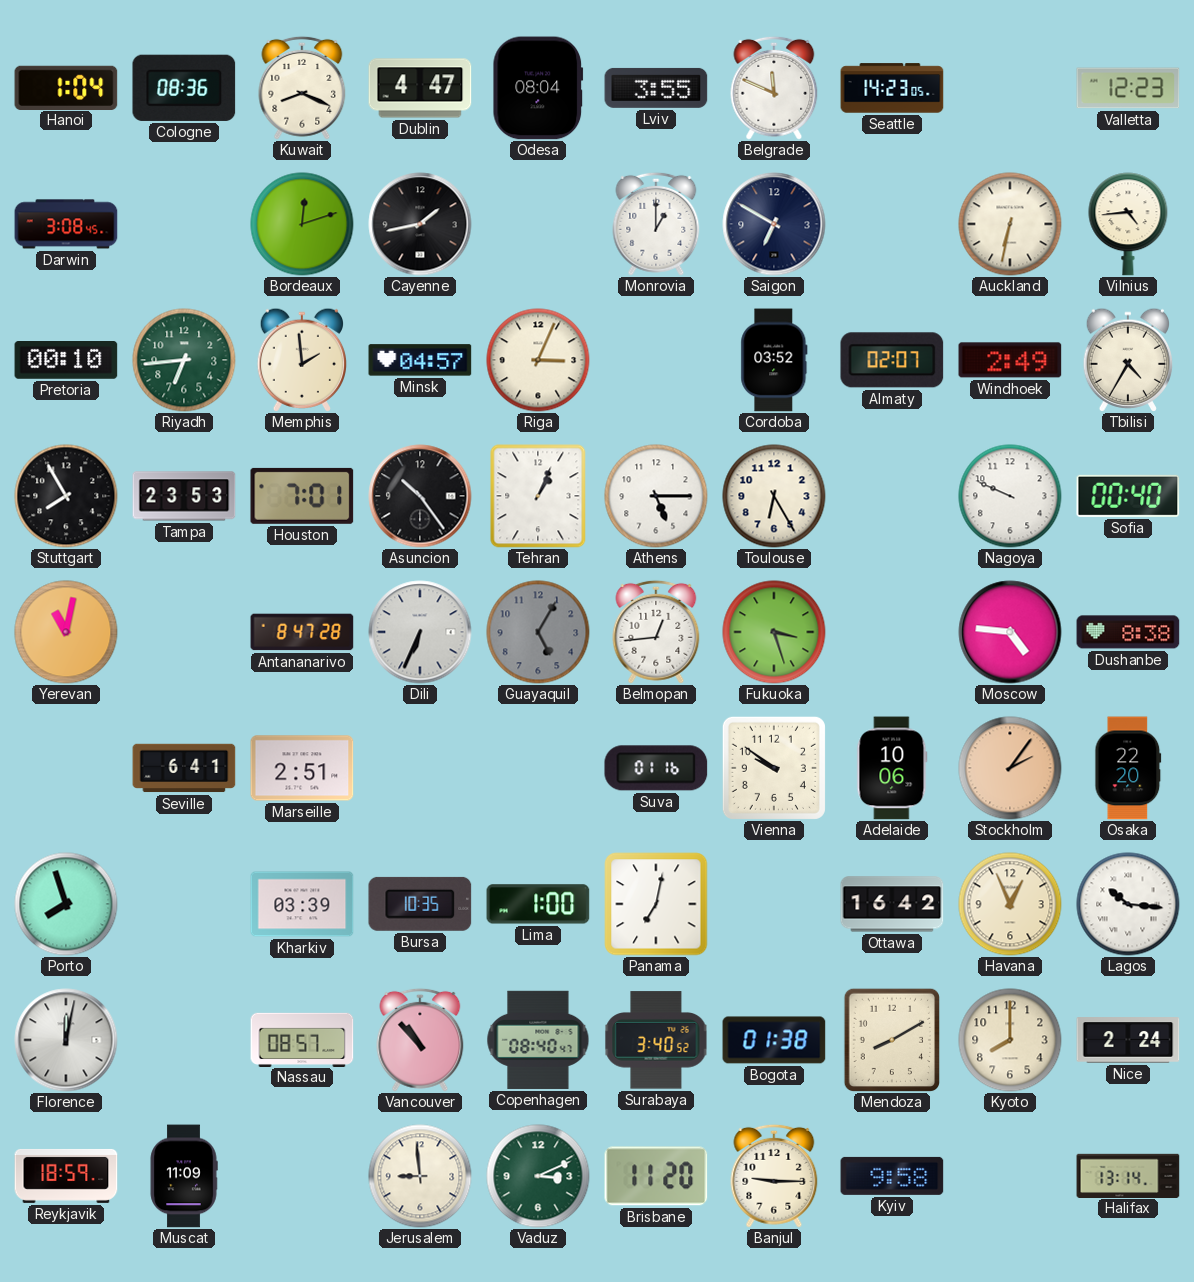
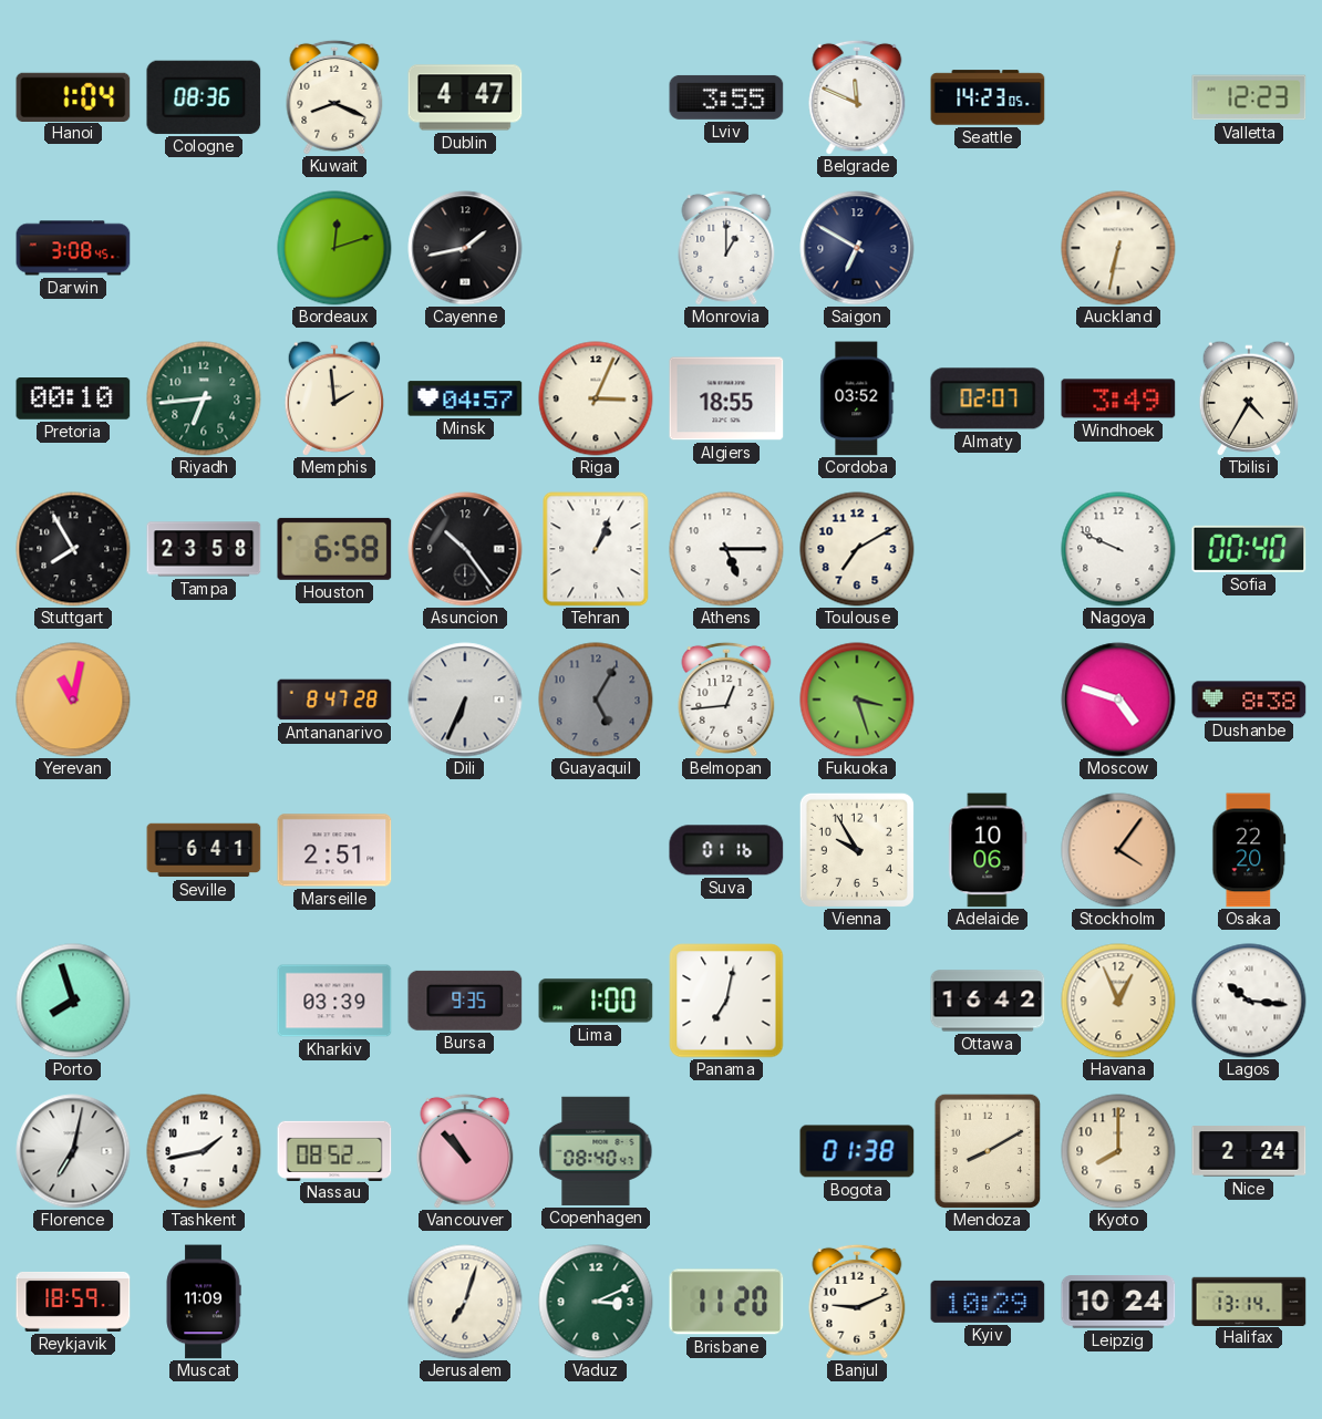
Odesa: 08:04 -> none
Vilnius: 4:44 -> none
Algiers: none -> 18:55
Windhoek: 2:49 -> 3:49
Tampa: 23:53 -> 23:58
Houston: 7:01 -> 6:58
Toulouse: 6:25 -> 7:10
Moscow: 4:46 -> 4:48
Vienna: 9:51 -> 9:55
Stockholm: 2:06 -> 4:06
Bursa: 10:35 -> 9:35
Florence: 12:02 -> 7:02
Tashkent: none -> 1:43
Nassau: 08:57 -> 08:52
Surabaya: 3:40 -> none
Jerusalem: 8:59 -> 7:03
Banjul: 9:15 -> 9:11
Kyiv: 9:58 -> 10:29
Leipzig: none -> 10:24
